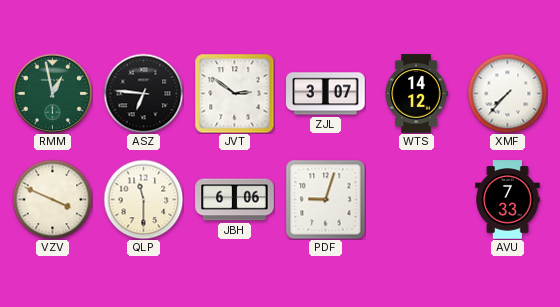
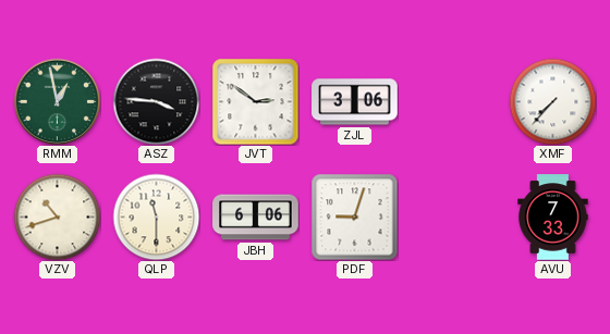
ASZ: 6:46 -> 3:46
ZJL: 3:07 -> 3:06
WTS: 14:12 -> none
VZV: 3:49 -> 10:42
